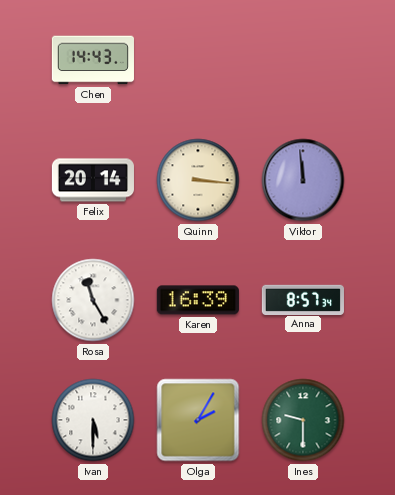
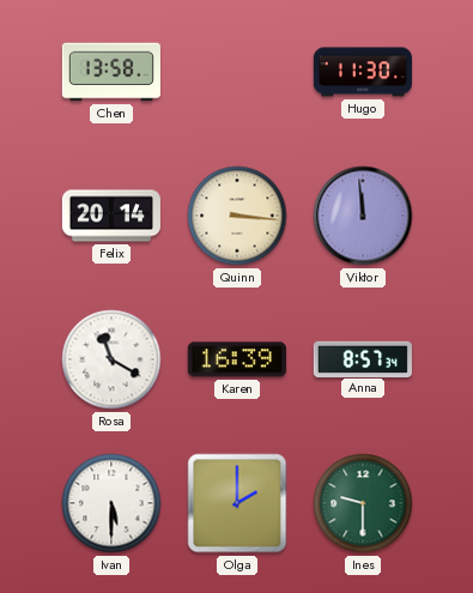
Chen: 14:43 -> 13:58
Hugo: none -> 11:30
Rosa: 11:25 -> 11:20
Olga: 2:05 -> 2:00
